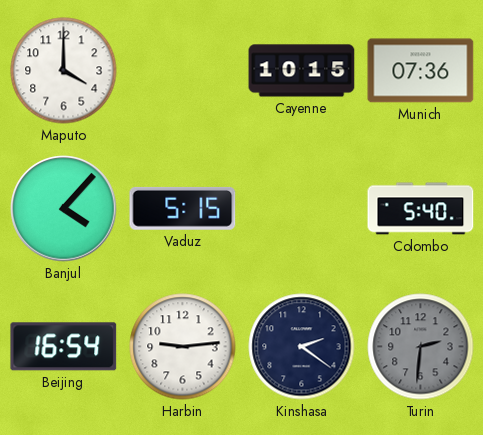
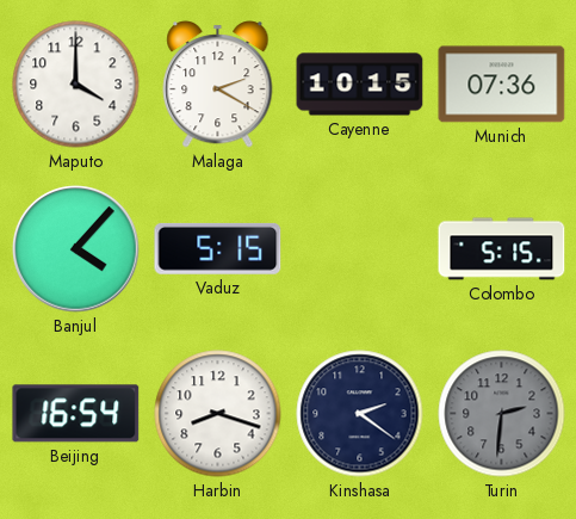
Malaga: none -> 2:20
Colombo: 5:40 -> 5:15
Harbin: 9:14 -> 8:18
